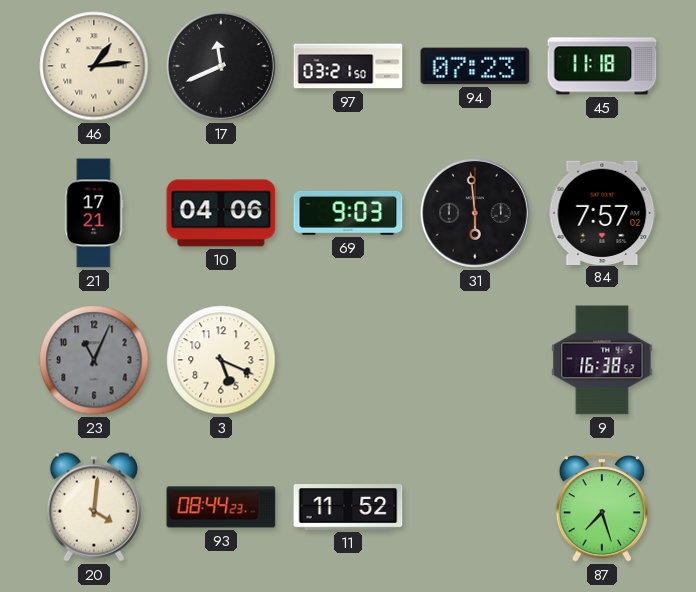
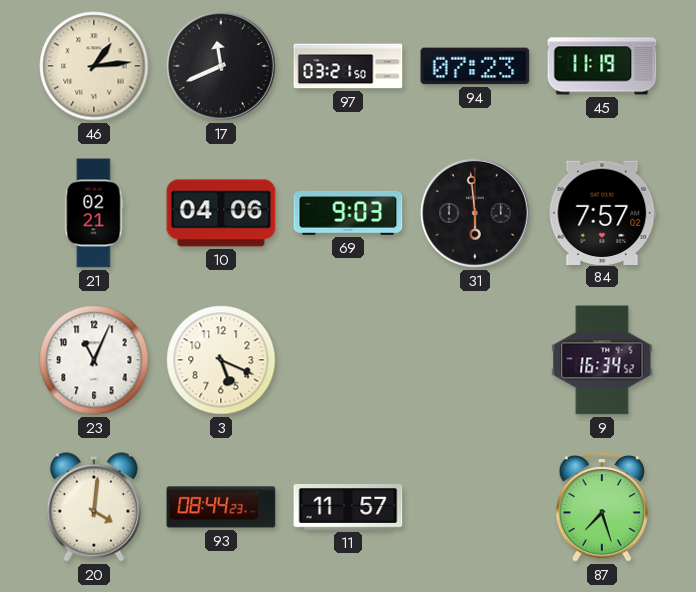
45: 11:18 -> 11:19
21: 17:21 -> 02:21
23 dial: grey -> white
9: 16:38 -> 16:34
11: 11:52 -> 11:57
